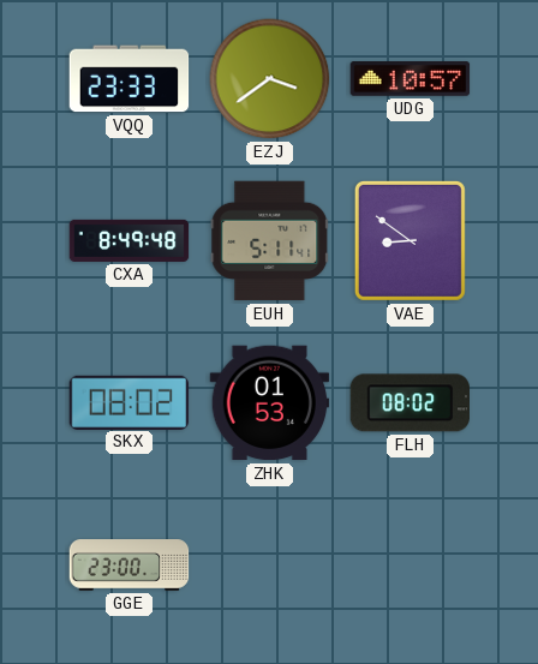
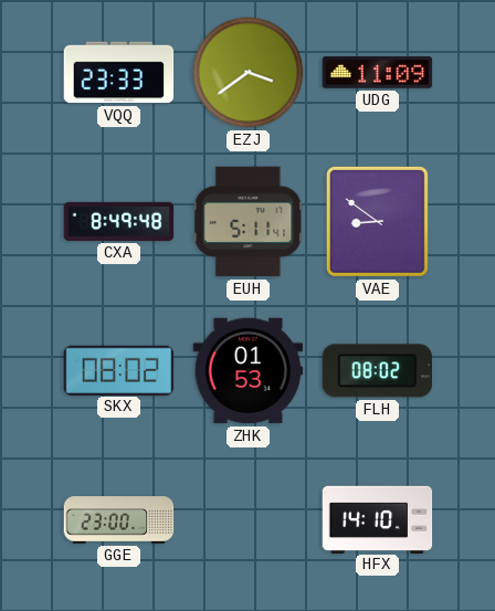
UDG: 10:57 -> 11:09
HFX: none -> 14:10
